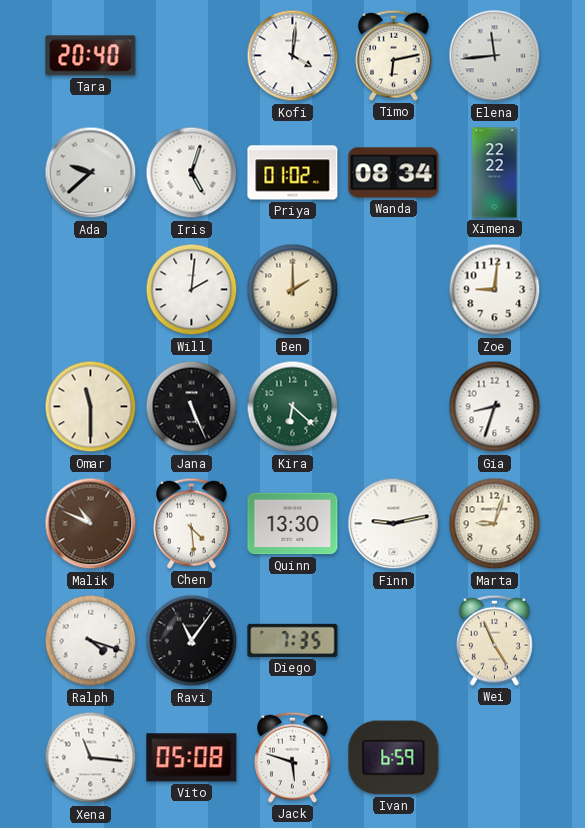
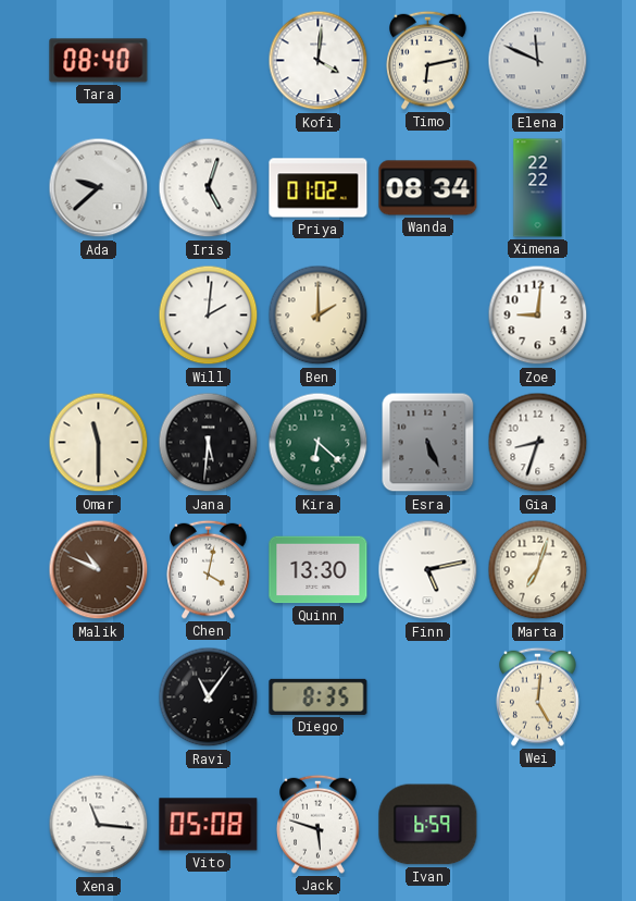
Tara: 20:40 -> 08:40
Elena: 11:44 -> 11:49
Jana: 5:26 -> 5:31
Esra: none -> 5:26
Chen: 4:29 -> 4:02
Finn: 9:13 -> 5:13
Marta: 9:03 -> 7:03
Ralph: 4:18 -> none
Diego: 7:35 -> 8:35
Wei: 4:56 -> 5:01
